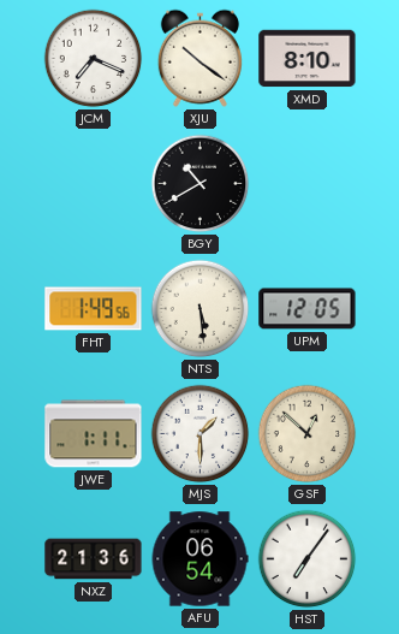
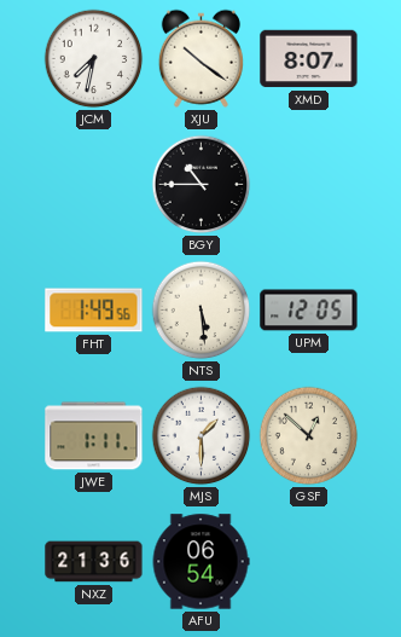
JCM: 7:19 -> 7:32
XMD: 8:10 -> 8:07
BGY: 10:40 -> 10:45
HST: 7:06 -> none
